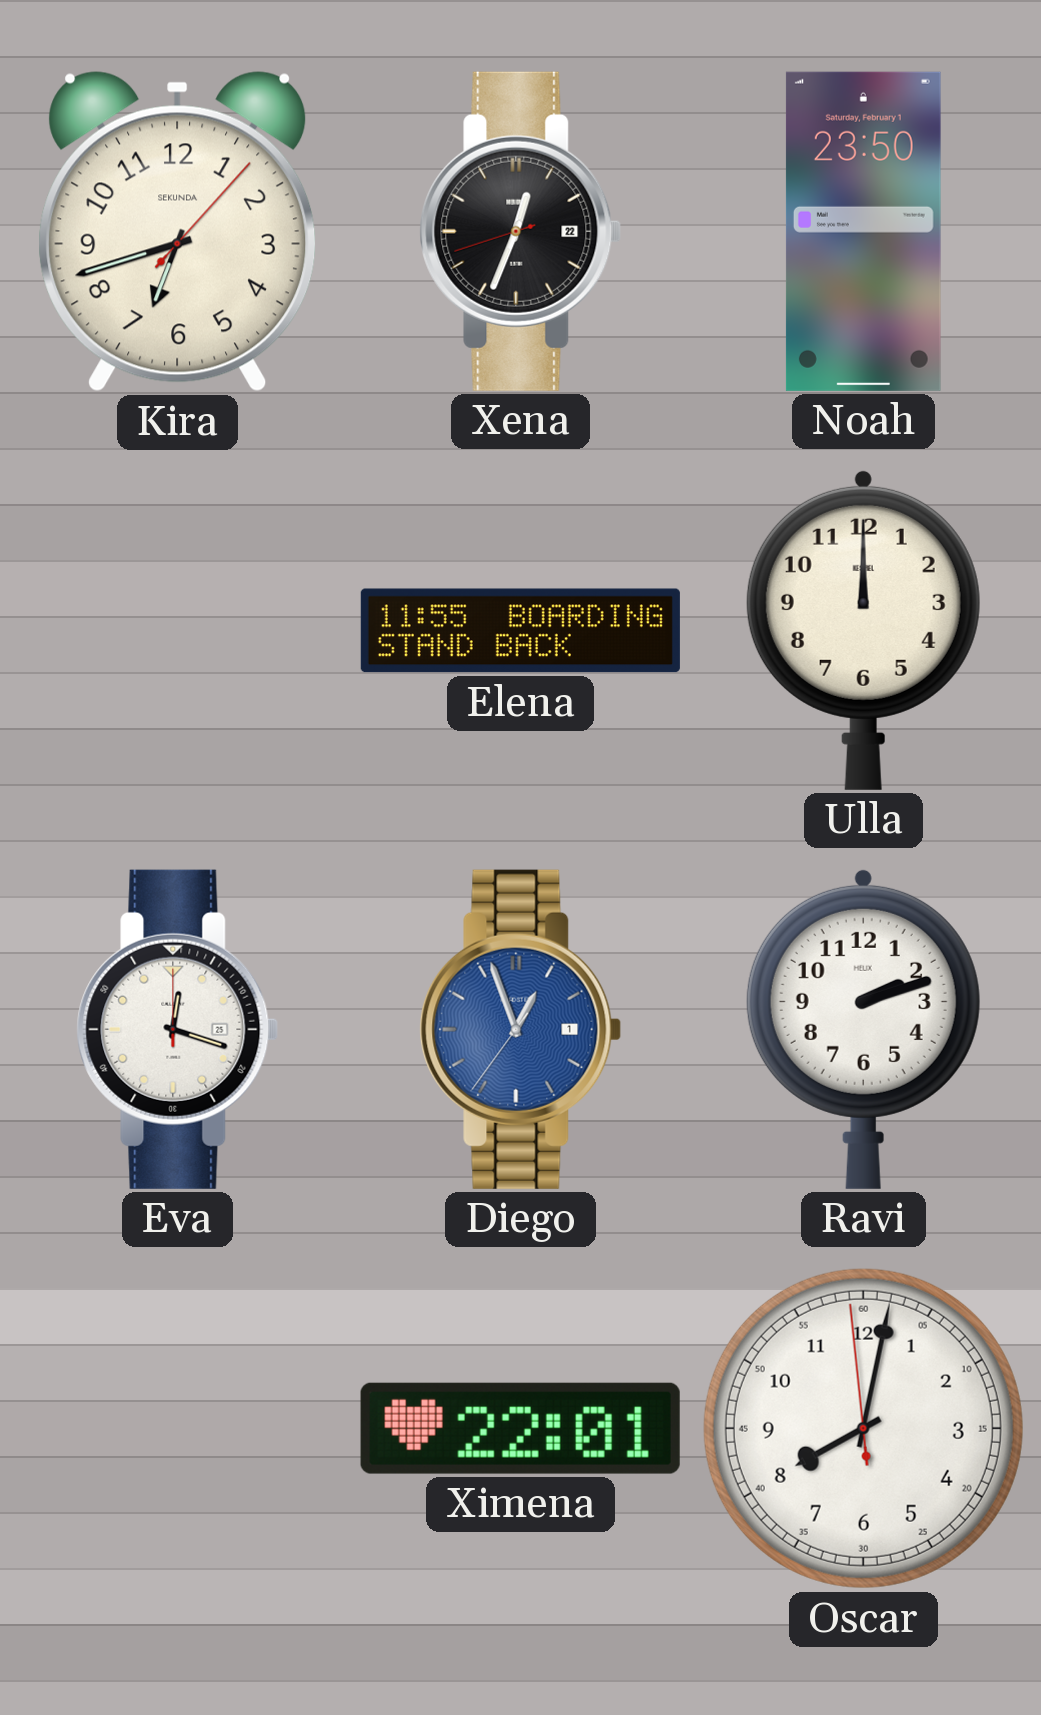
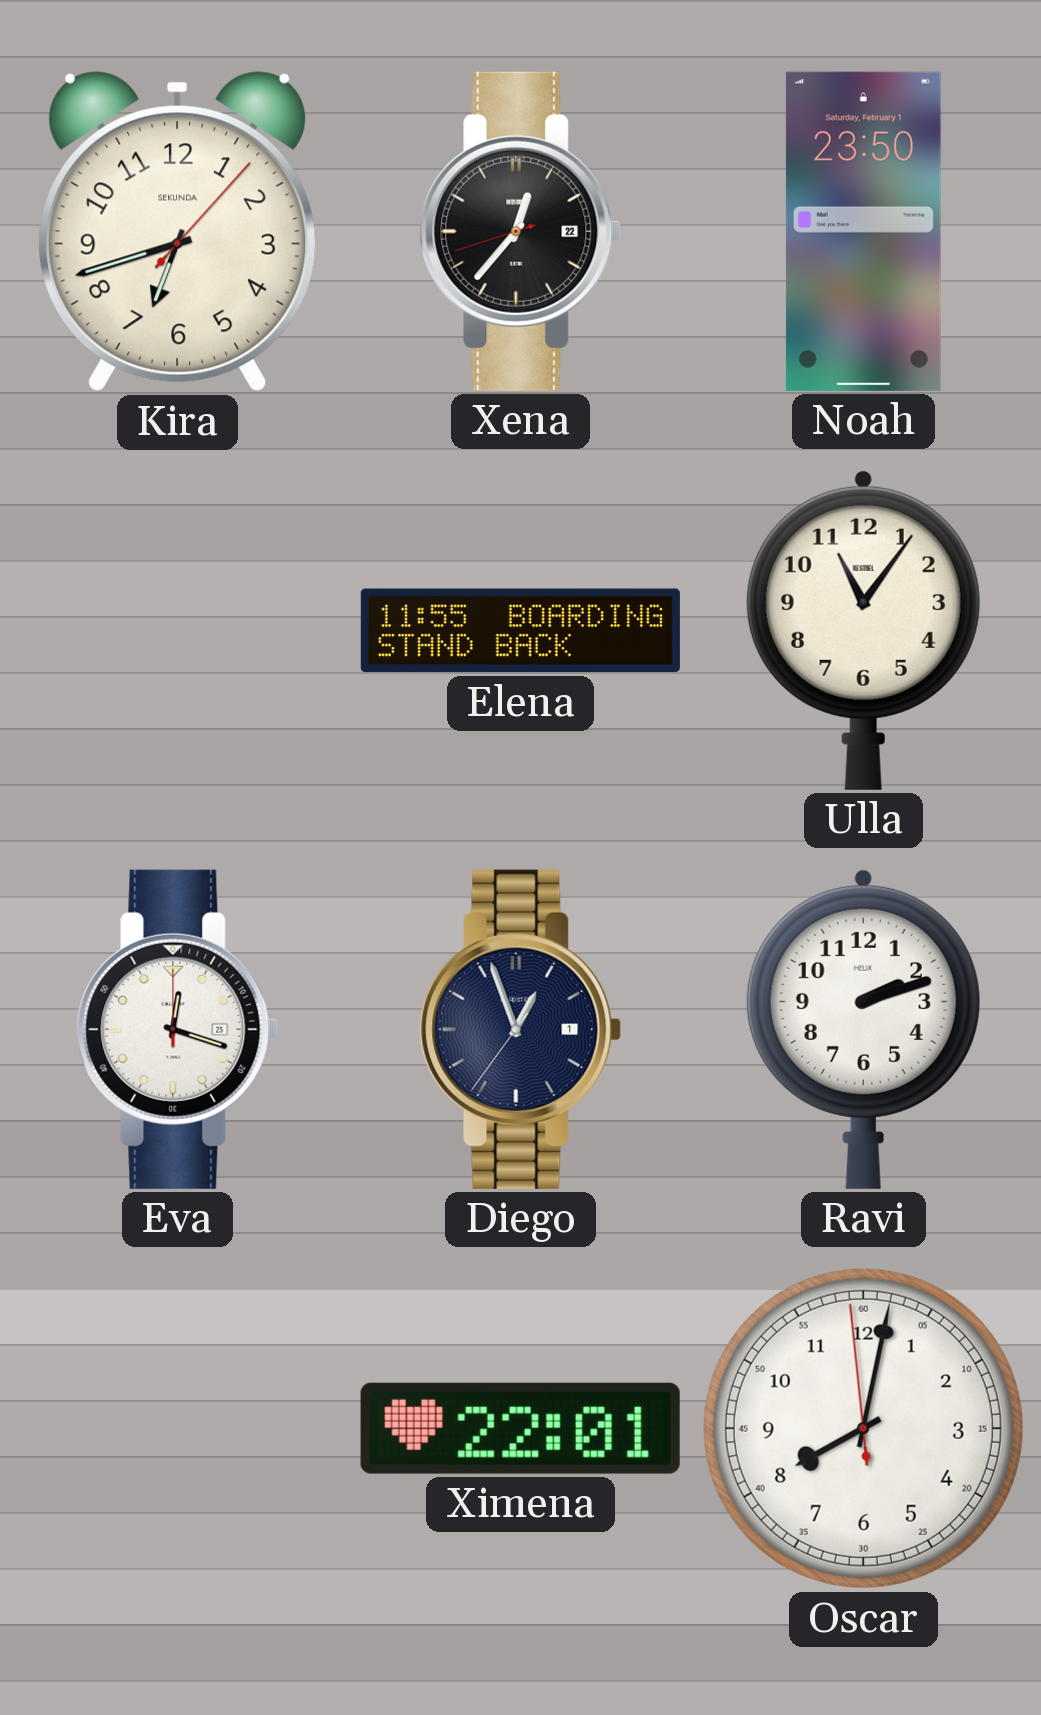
Xena: 12:33 -> 12:36
Ulla: 12:00 -> 11:06
Diego dial: blue -> navy
